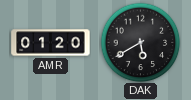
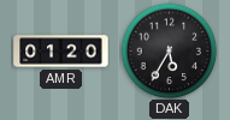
DAK: 5:40 -> 5:35
